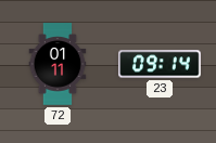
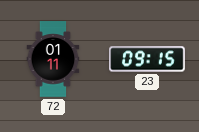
23: 09:14 -> 09:15
